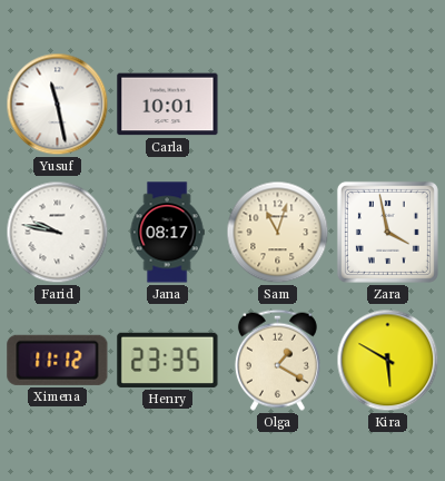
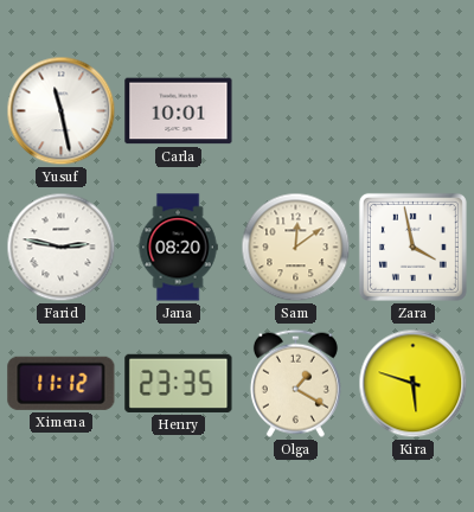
Farid: 9:47 -> 2:47
Jana: 08:17 -> 08:20
Sam: 11:03 -> 12:09
Kira: 5:50 -> 5:48
